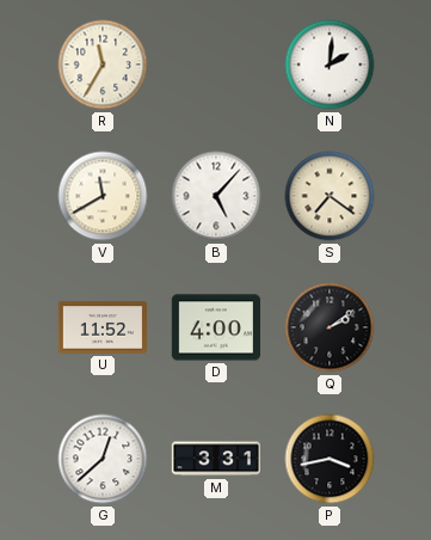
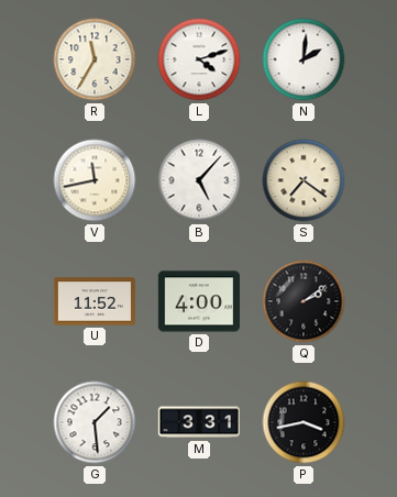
L: none -> 4:12
V: 11:40 -> 11:43
G: 12:38 -> 1:29
